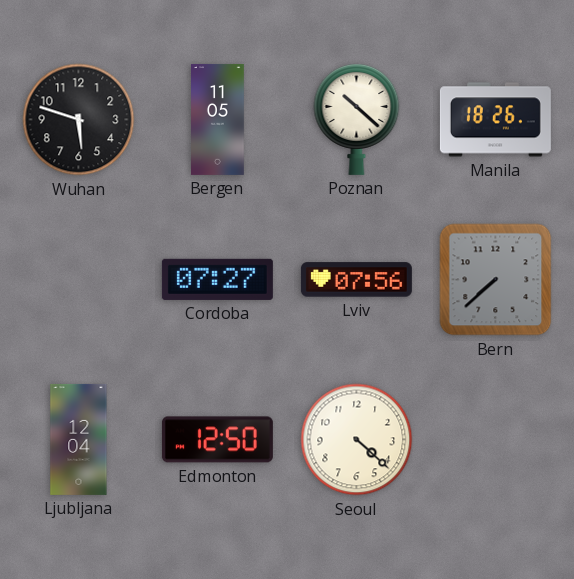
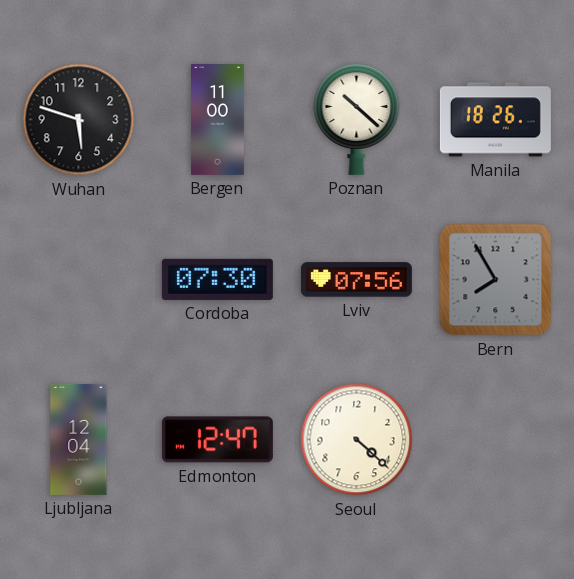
Bergen: 11:05 -> 11:00
Cordoba: 07:27 -> 07:30
Bern: 7:38 -> 7:55
Edmonton: 12:50 -> 12:47
